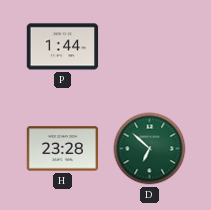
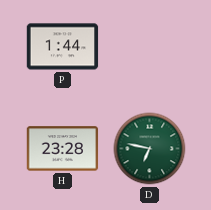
D: 6:52 -> 6:47
